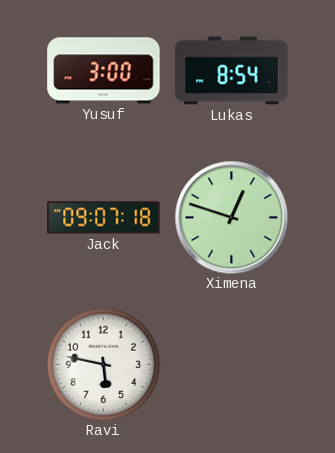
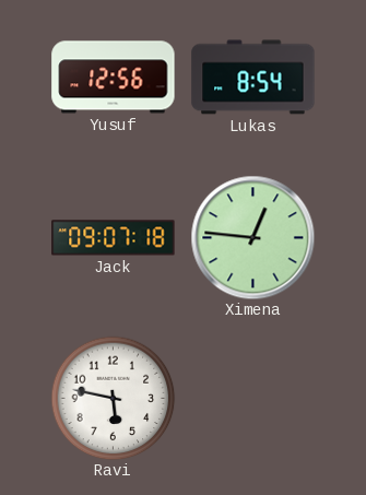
Yusuf: 3:00 -> 12:56
Ximena: 12:48 -> 12:46
